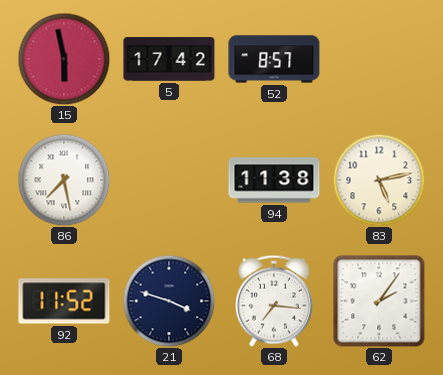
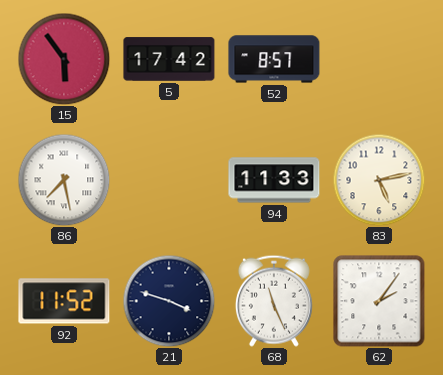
15: 5:58 -> 5:54
94: 11:38 -> 11:33
68: 7:16 -> 11:26
